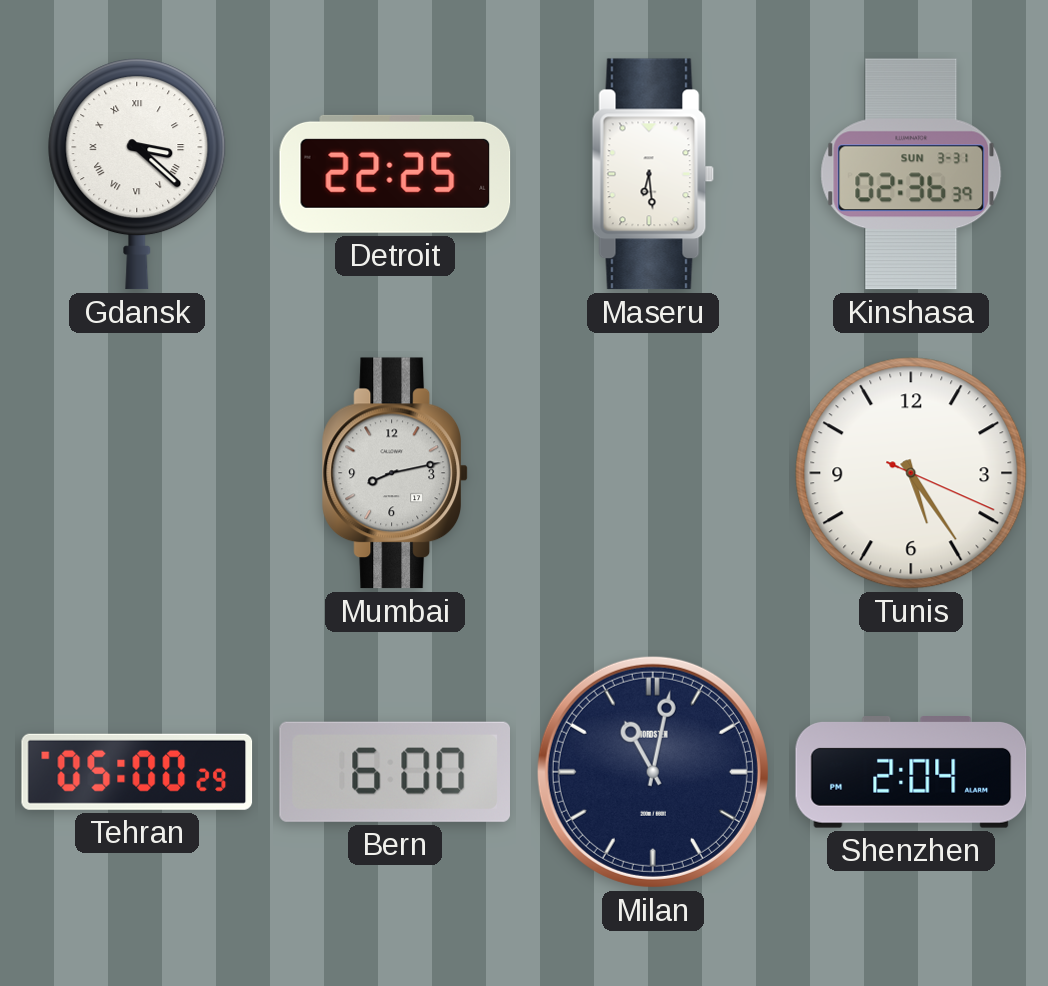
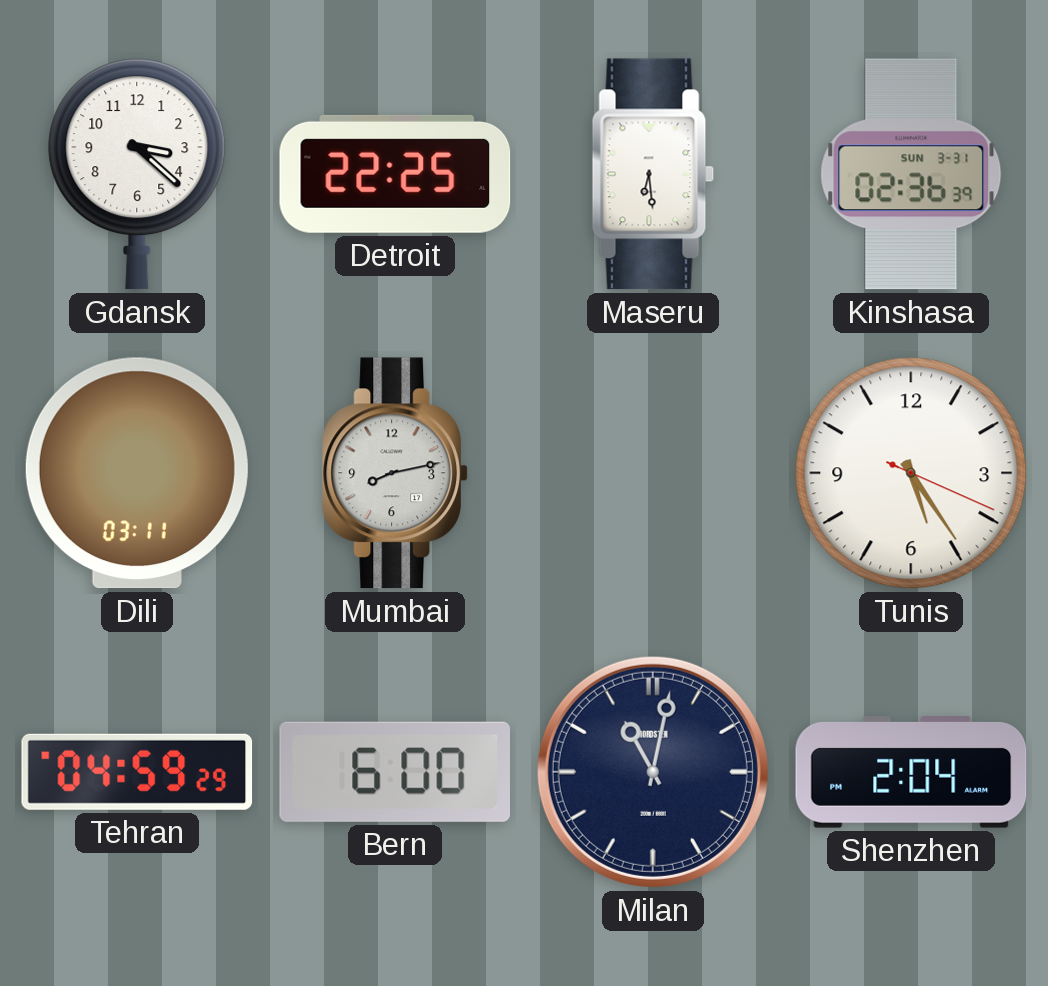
Gdansk numerals: Roman -> Arabic
Dili: none -> 03:11
Tehran: 05:00 -> 04:59
